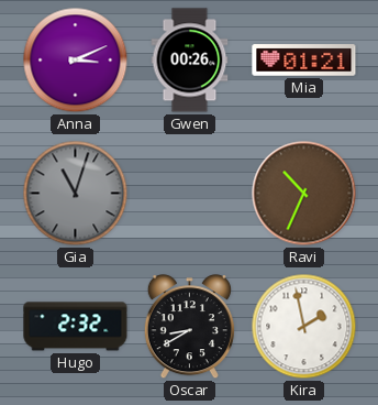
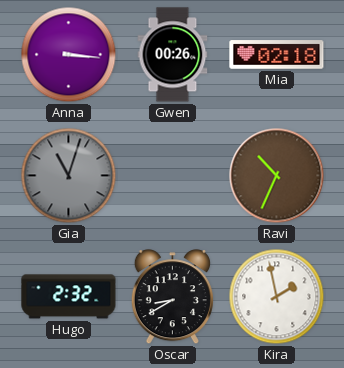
Anna: 3:11 -> 3:16
Mia: 01:21 -> 02:18
